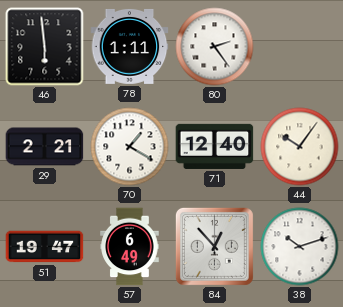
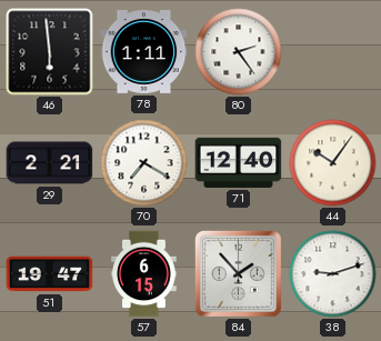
70: 1:20 -> 7:20
57: 6:49 -> 6:15
84: 12:53 -> 1:53
38: 10:12 -> 9:12
